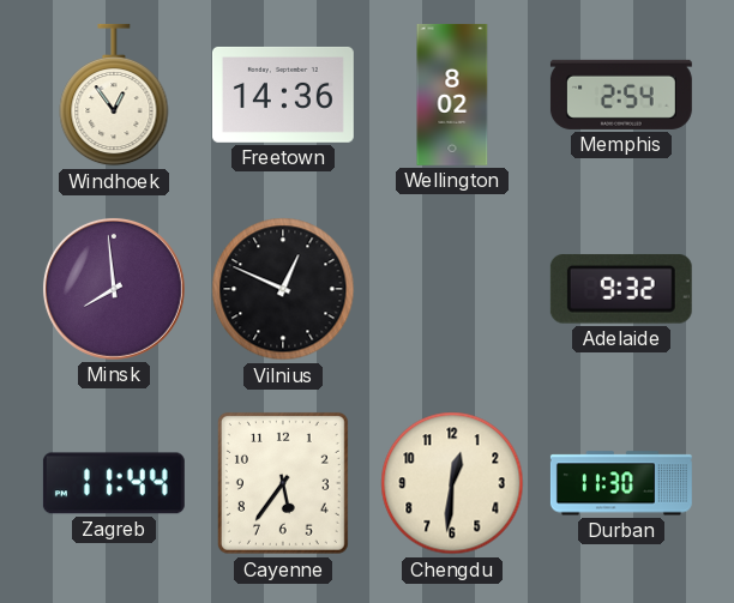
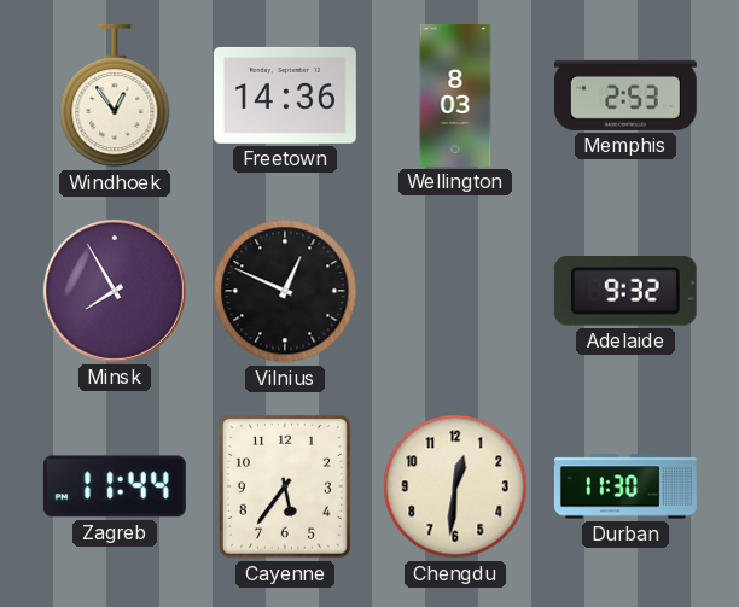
Wellington: 8:02 -> 8:03
Memphis: 2:54 -> 2:53
Minsk: 7:59 -> 7:55
